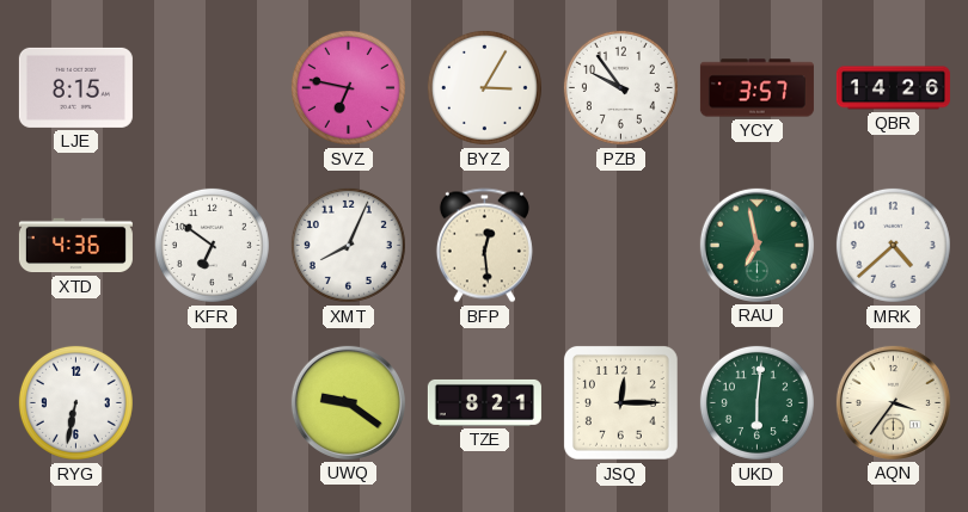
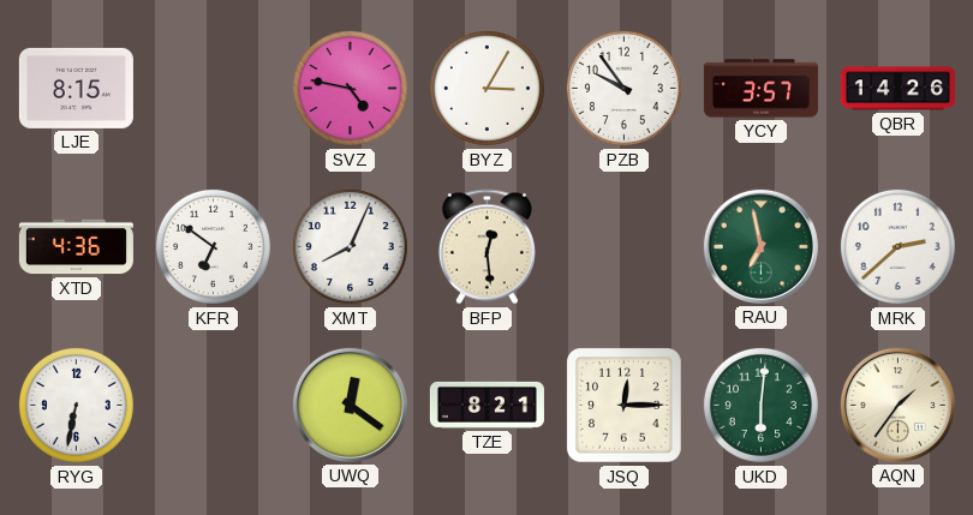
SVZ: 6:47 -> 4:47
MRK: 4:38 -> 2:38
UWQ: 9:21 -> 12:21
AQN: 3:36 -> 1:36
